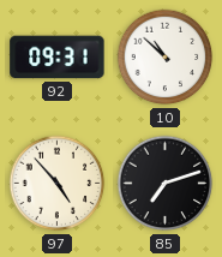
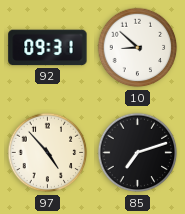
10: 10:52 -> 8:52
